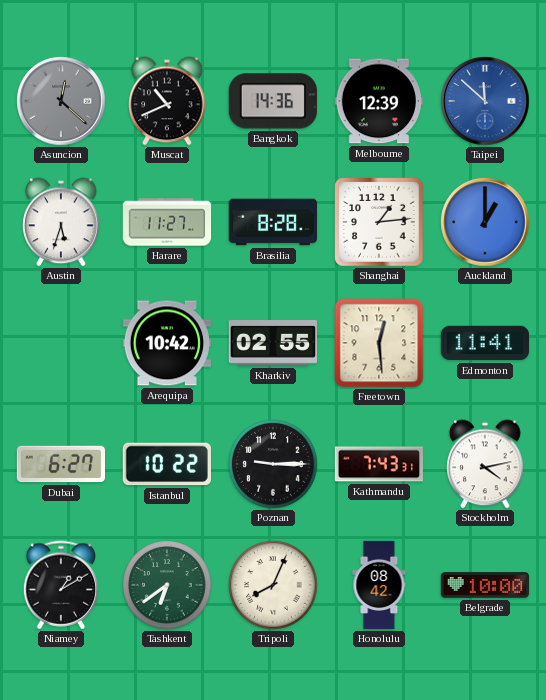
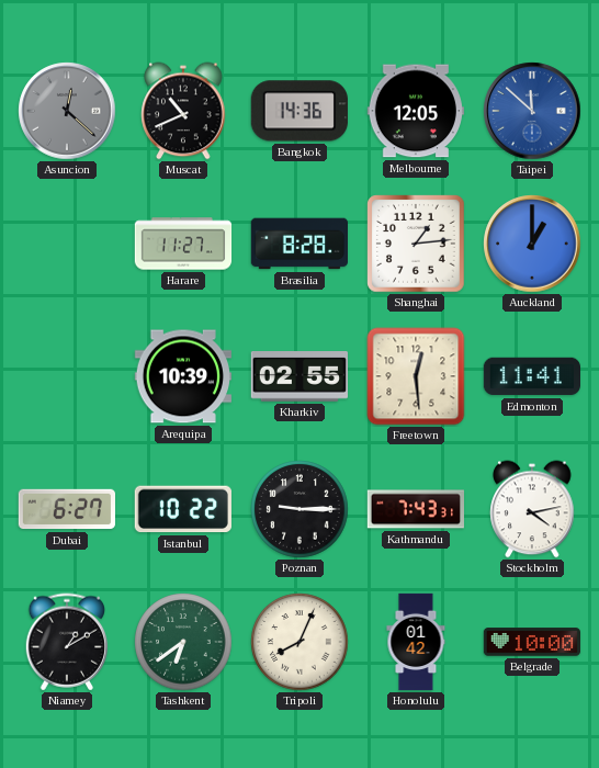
Melbourne: 12:39 -> 12:05
Austin: 5:33 -> none
Arequipa: 10:42 -> 10:39
Honolulu: 08:42 -> 01:42
